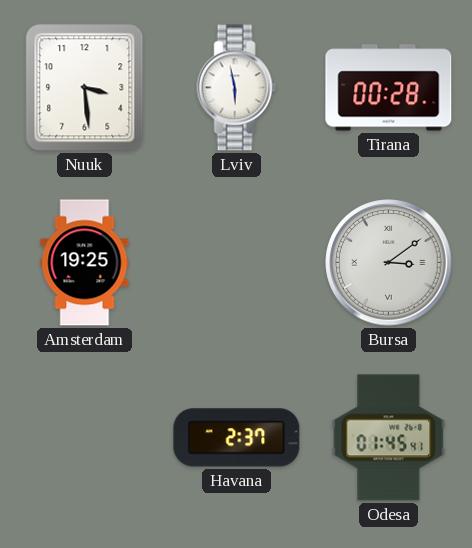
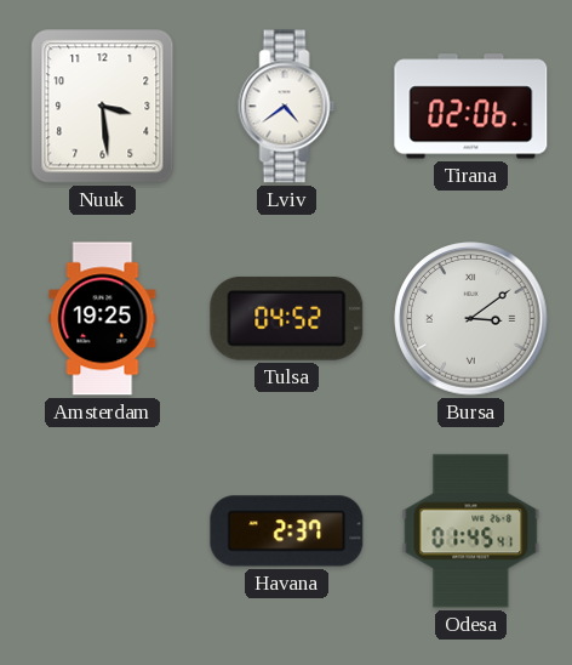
Lviv: 5:58 -> 4:39
Tirana: 00:28 -> 02:06
Tulsa: none -> 04:52
